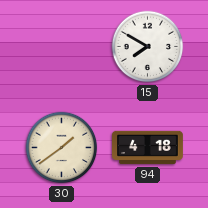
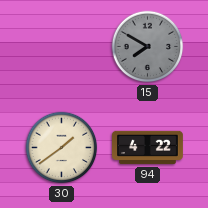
15 dial: white -> grey
94: 4:18 -> 4:22
